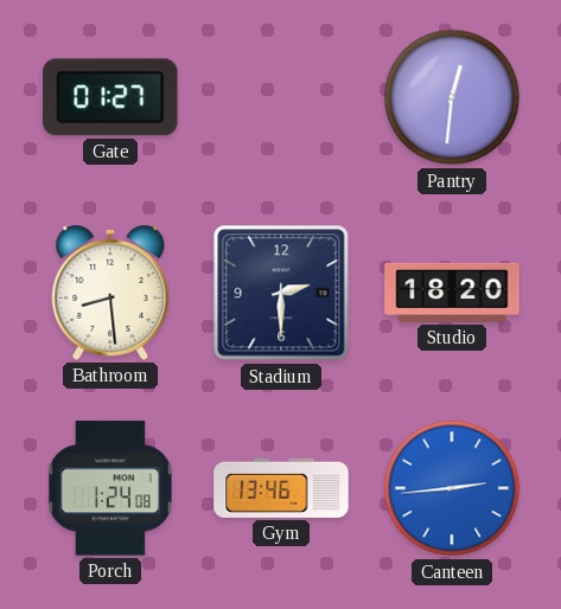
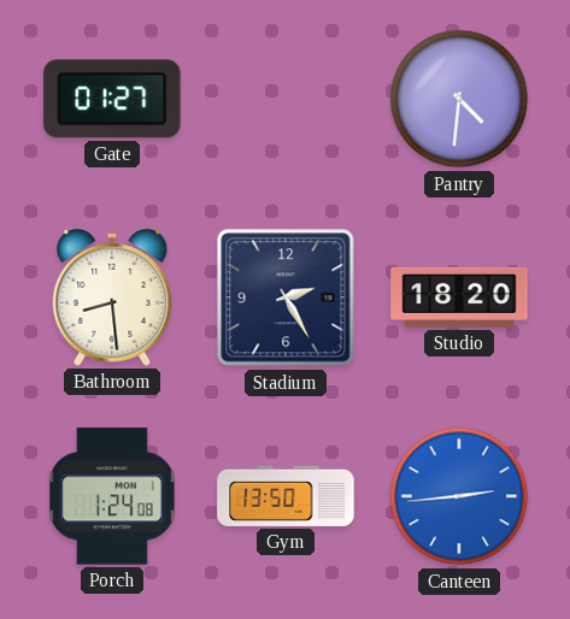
Pantry: 12:31 -> 4:31
Stadium: 2:30 -> 2:25
Gym: 13:46 -> 13:50
